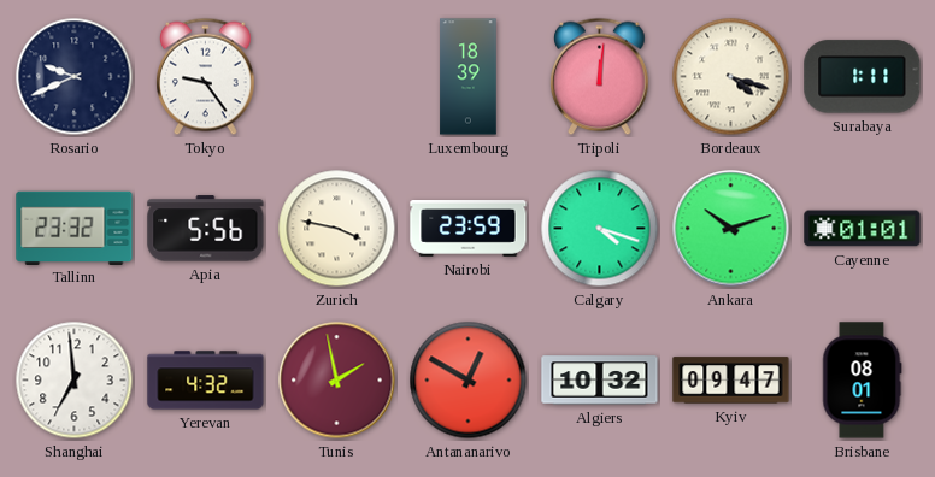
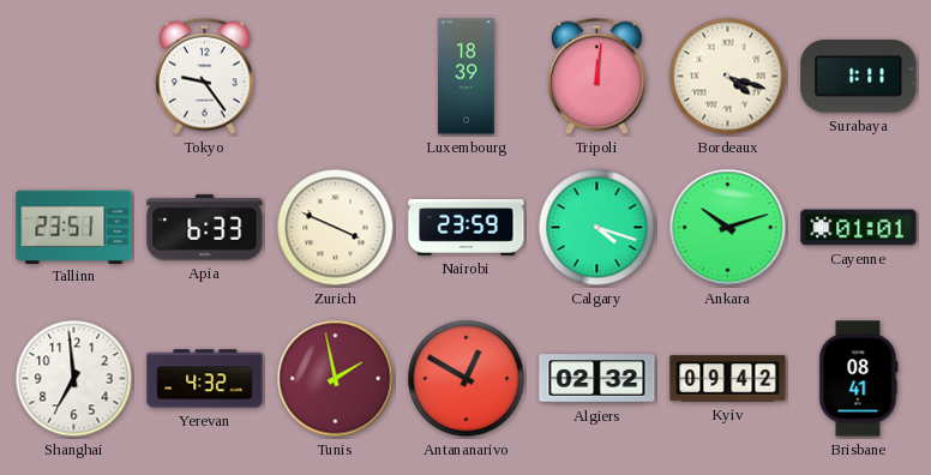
Rosario: 9:41 -> none
Tallinn: 23:32 -> 23:51
Apia: 5:56 -> 6:33
Zurich: 3:47 -> 3:49
Algiers: 10:32 -> 02:32
Kyiv: 09:47 -> 09:42
Brisbane: 08:01 -> 08:41
